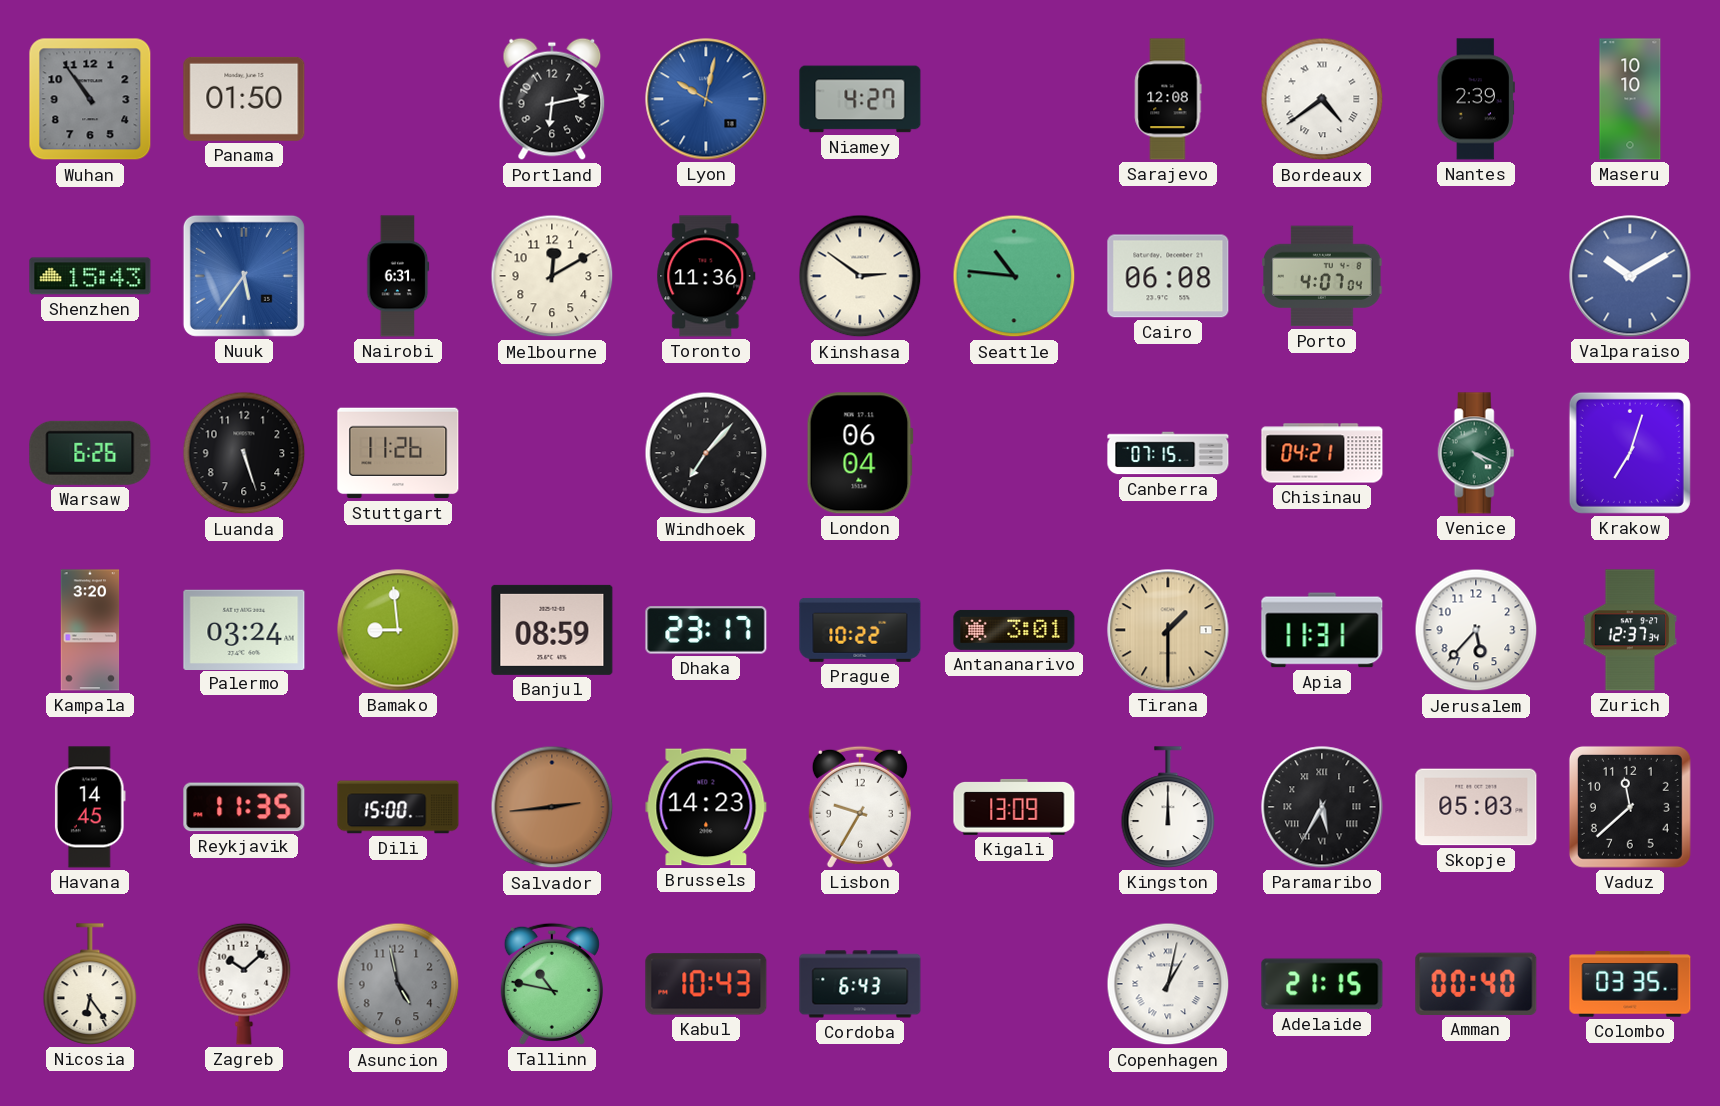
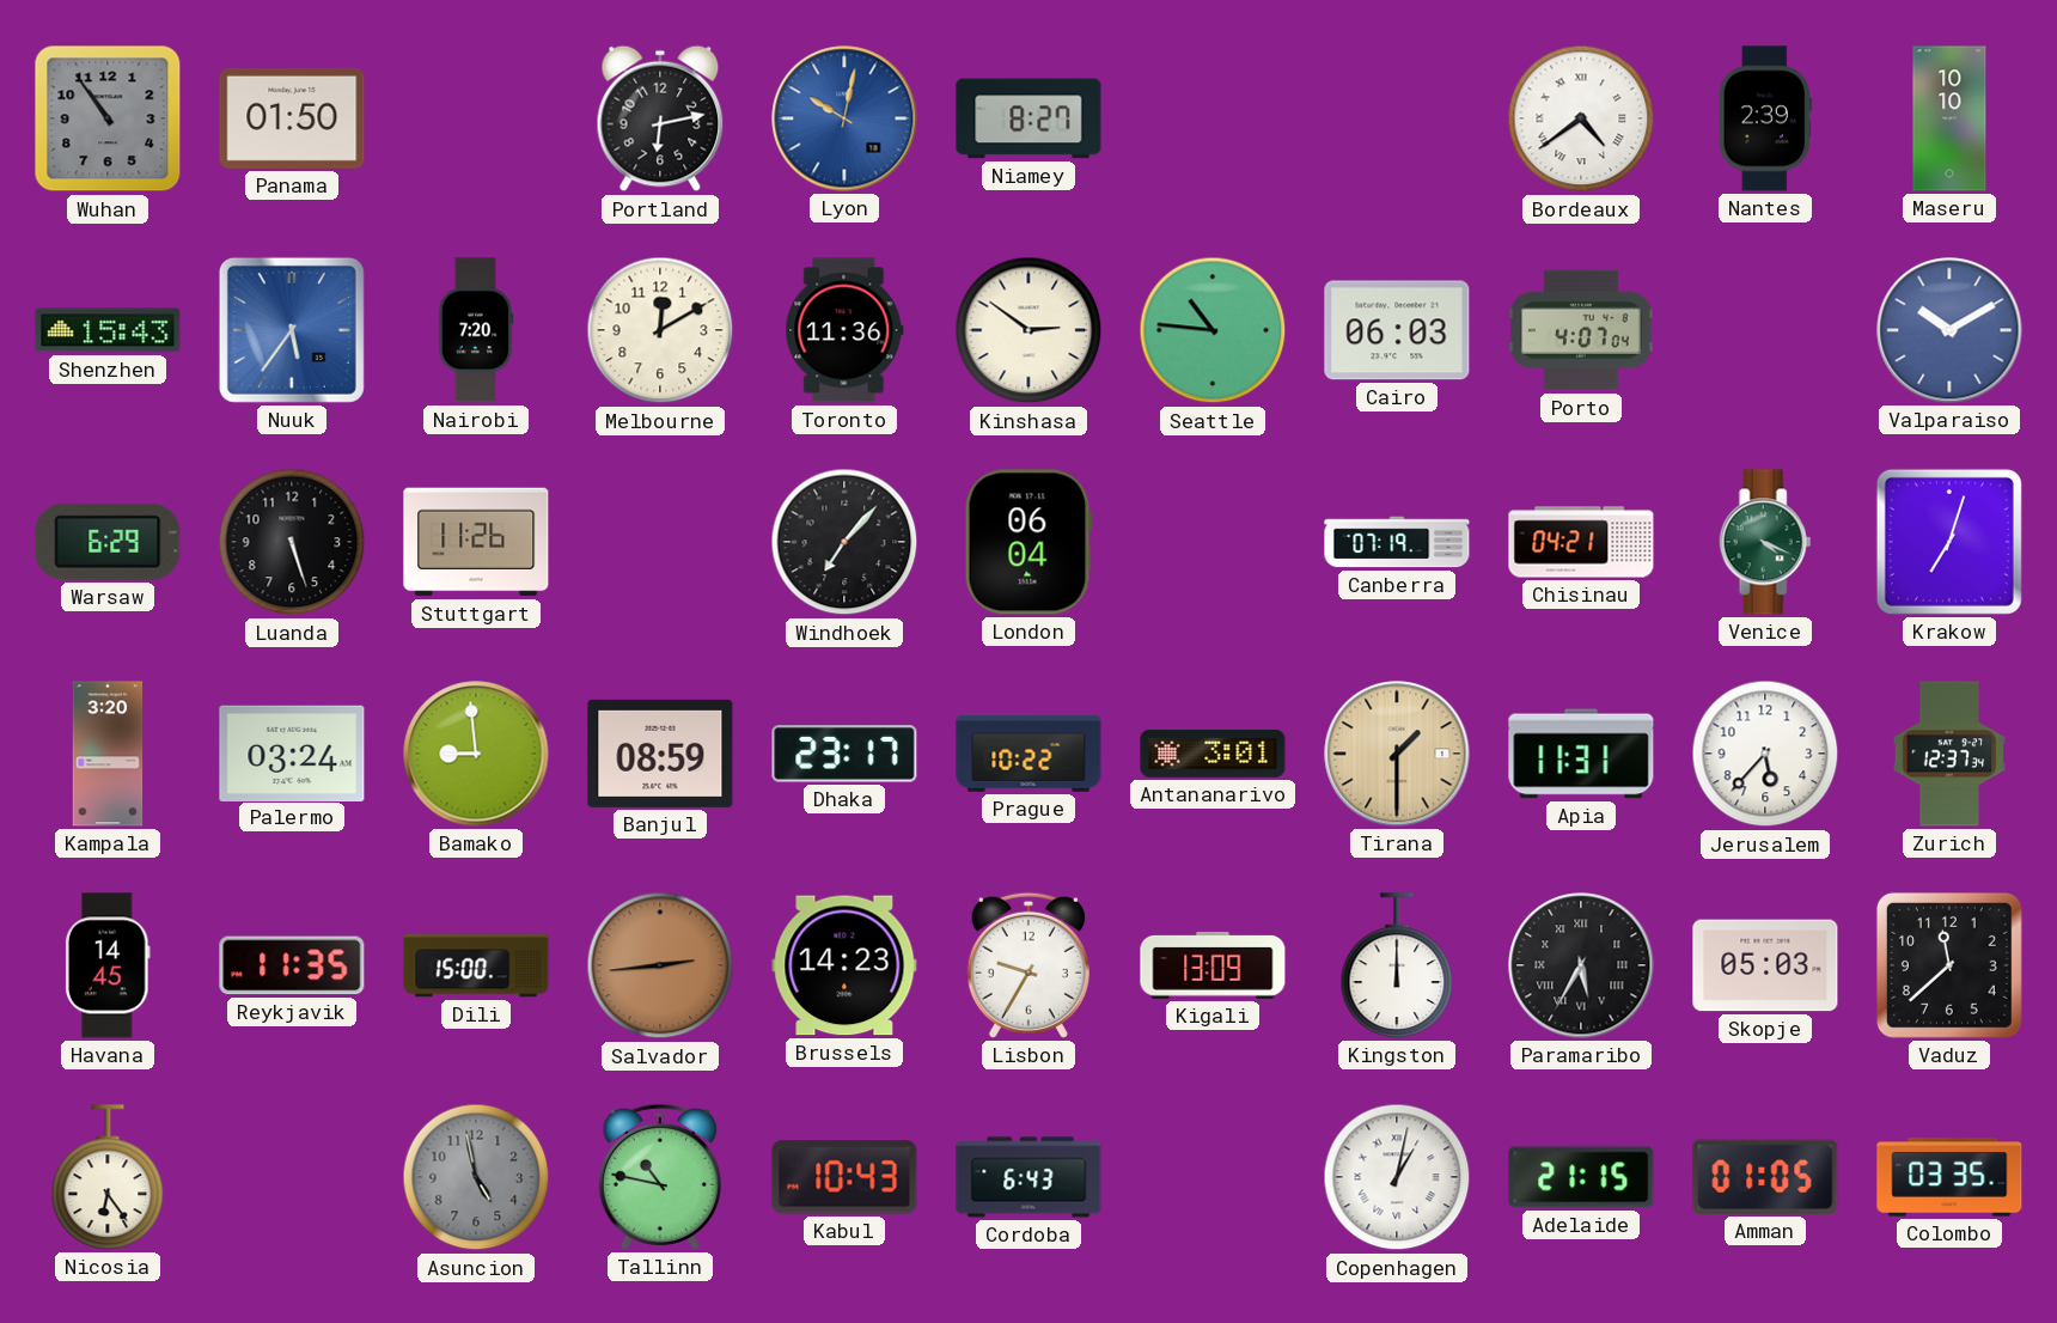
Niamey: 4:27 -> 8:27
Sarajevo: 12:08 -> none
Nairobi: 6:31 -> 7:20
Cairo: 06:08 -> 06:03
Warsaw: 6:26 -> 6:29
Canberra: 07:15 -> 07:19
Zagreb: 10:08 -> none
Amman: 00:40 -> 01:05
